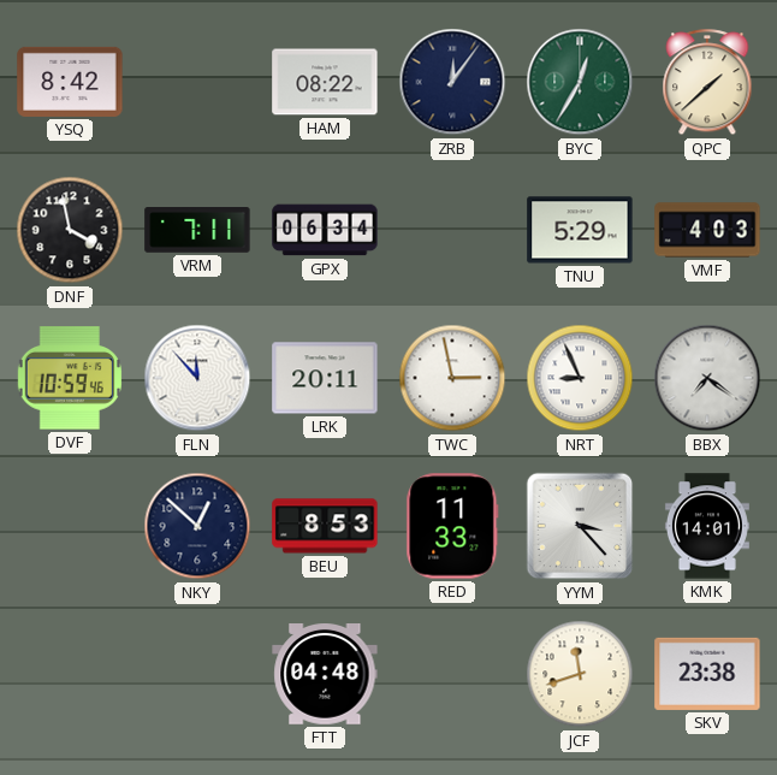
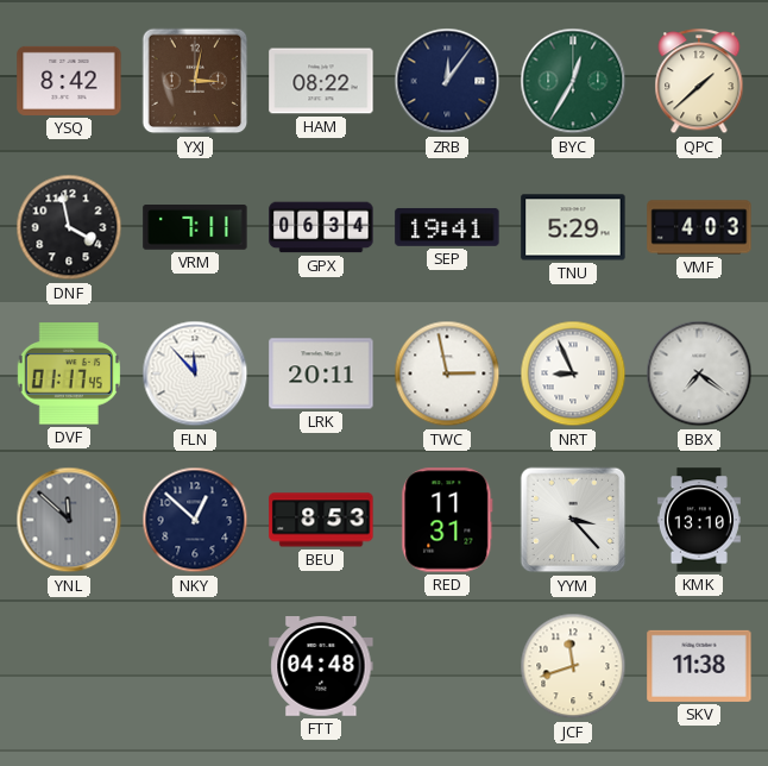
YXJ: none -> 3:02
SEP: none -> 19:41
DVF: 10:59 -> 01:17
YNL: none -> 11:52
RED: 11:33 -> 11:31
KMK: 14:01 -> 13:10
SKV: 23:38 -> 11:38
